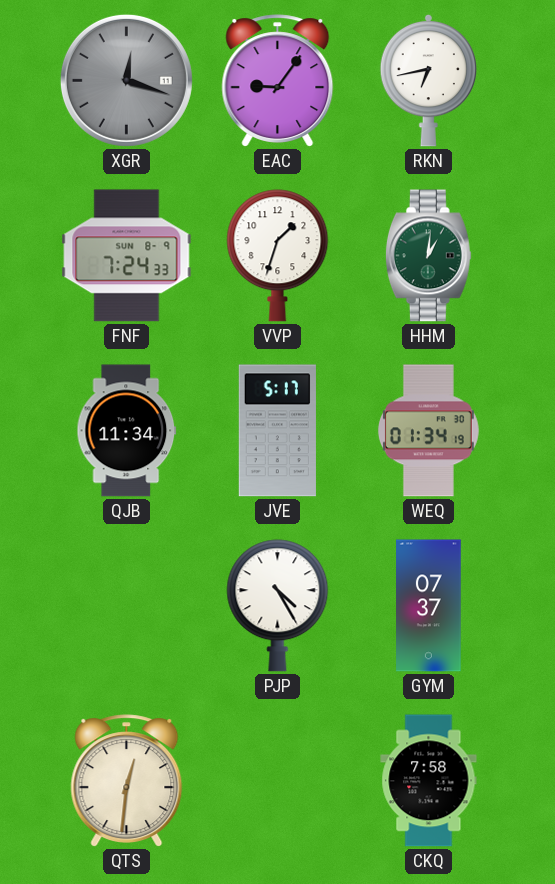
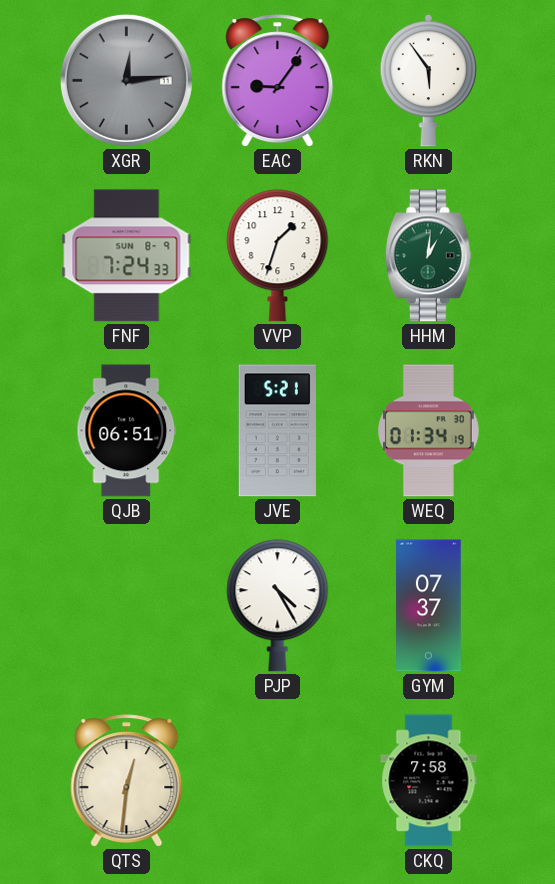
XGR: 12:18 -> 12:14
RKN: 6:43 -> 5:54
QJB: 11:34 -> 06:51
JVE: 5:17 -> 5:21
